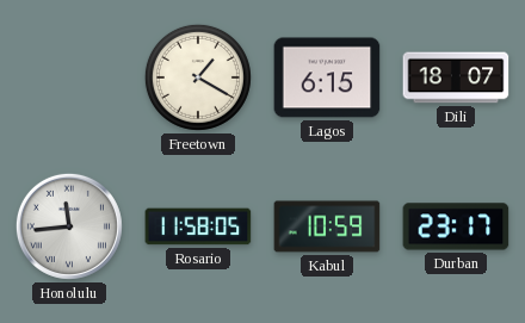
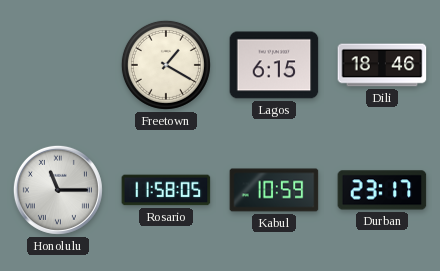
Dili: 18:07 -> 18:46
Honolulu: 11:44 -> 11:15
